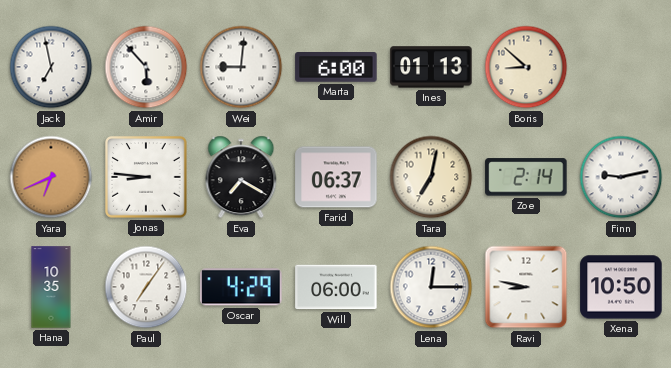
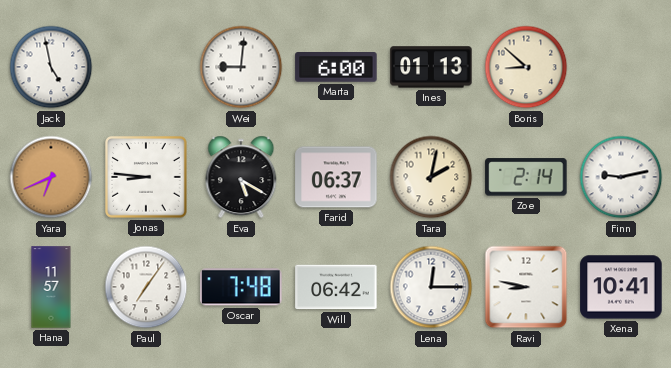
Jack: 6:58 -> 4:58
Amir: 5:53 -> none
Eva: 7:20 -> 5:20
Tara: 7:02 -> 2:02
Hana: 10:35 -> 11:57
Oscar: 4:29 -> 7:48
Will: 06:00 -> 06:42
Xena: 10:50 -> 10:41
